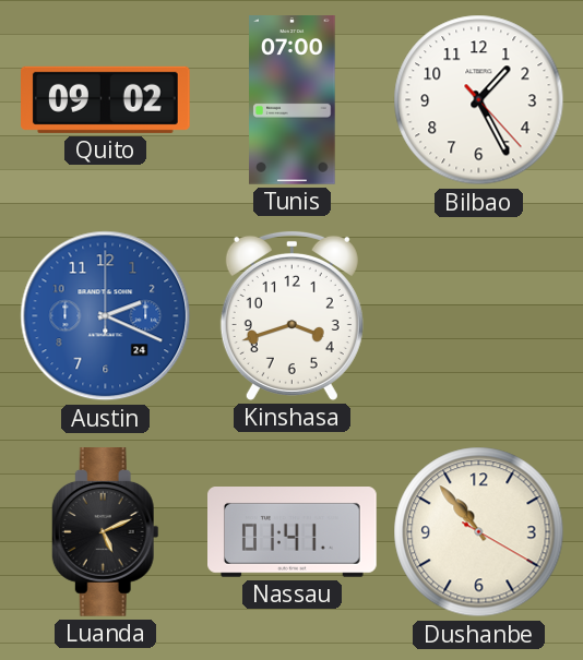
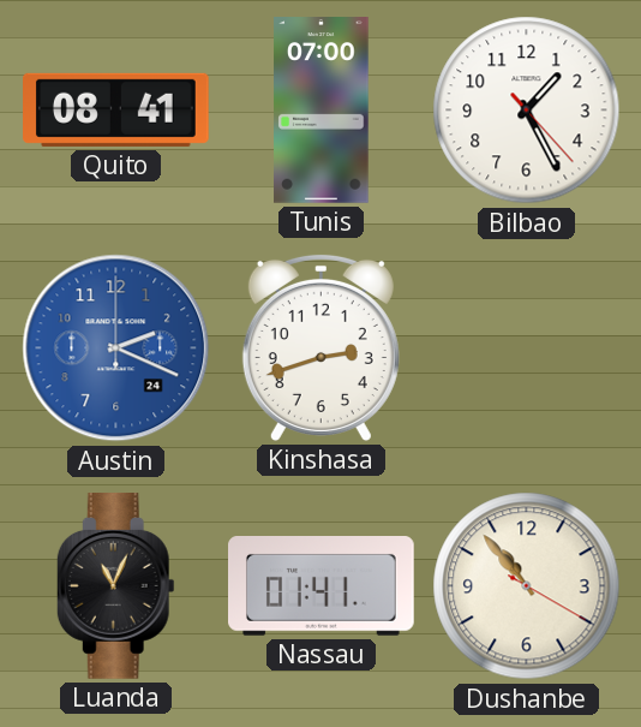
Quito: 09:02 -> 08:41
Kinshasa: 3:42 -> 2:42
Luanda: 5:11 -> 11:04
